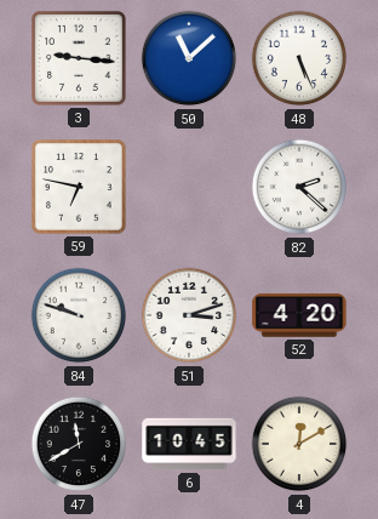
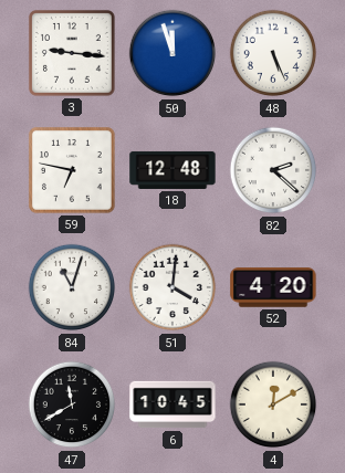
50: 11:08 -> 11:57
18: none -> 12:48
84: 9:48 -> 11:03
51: 3:12 -> 4:01
